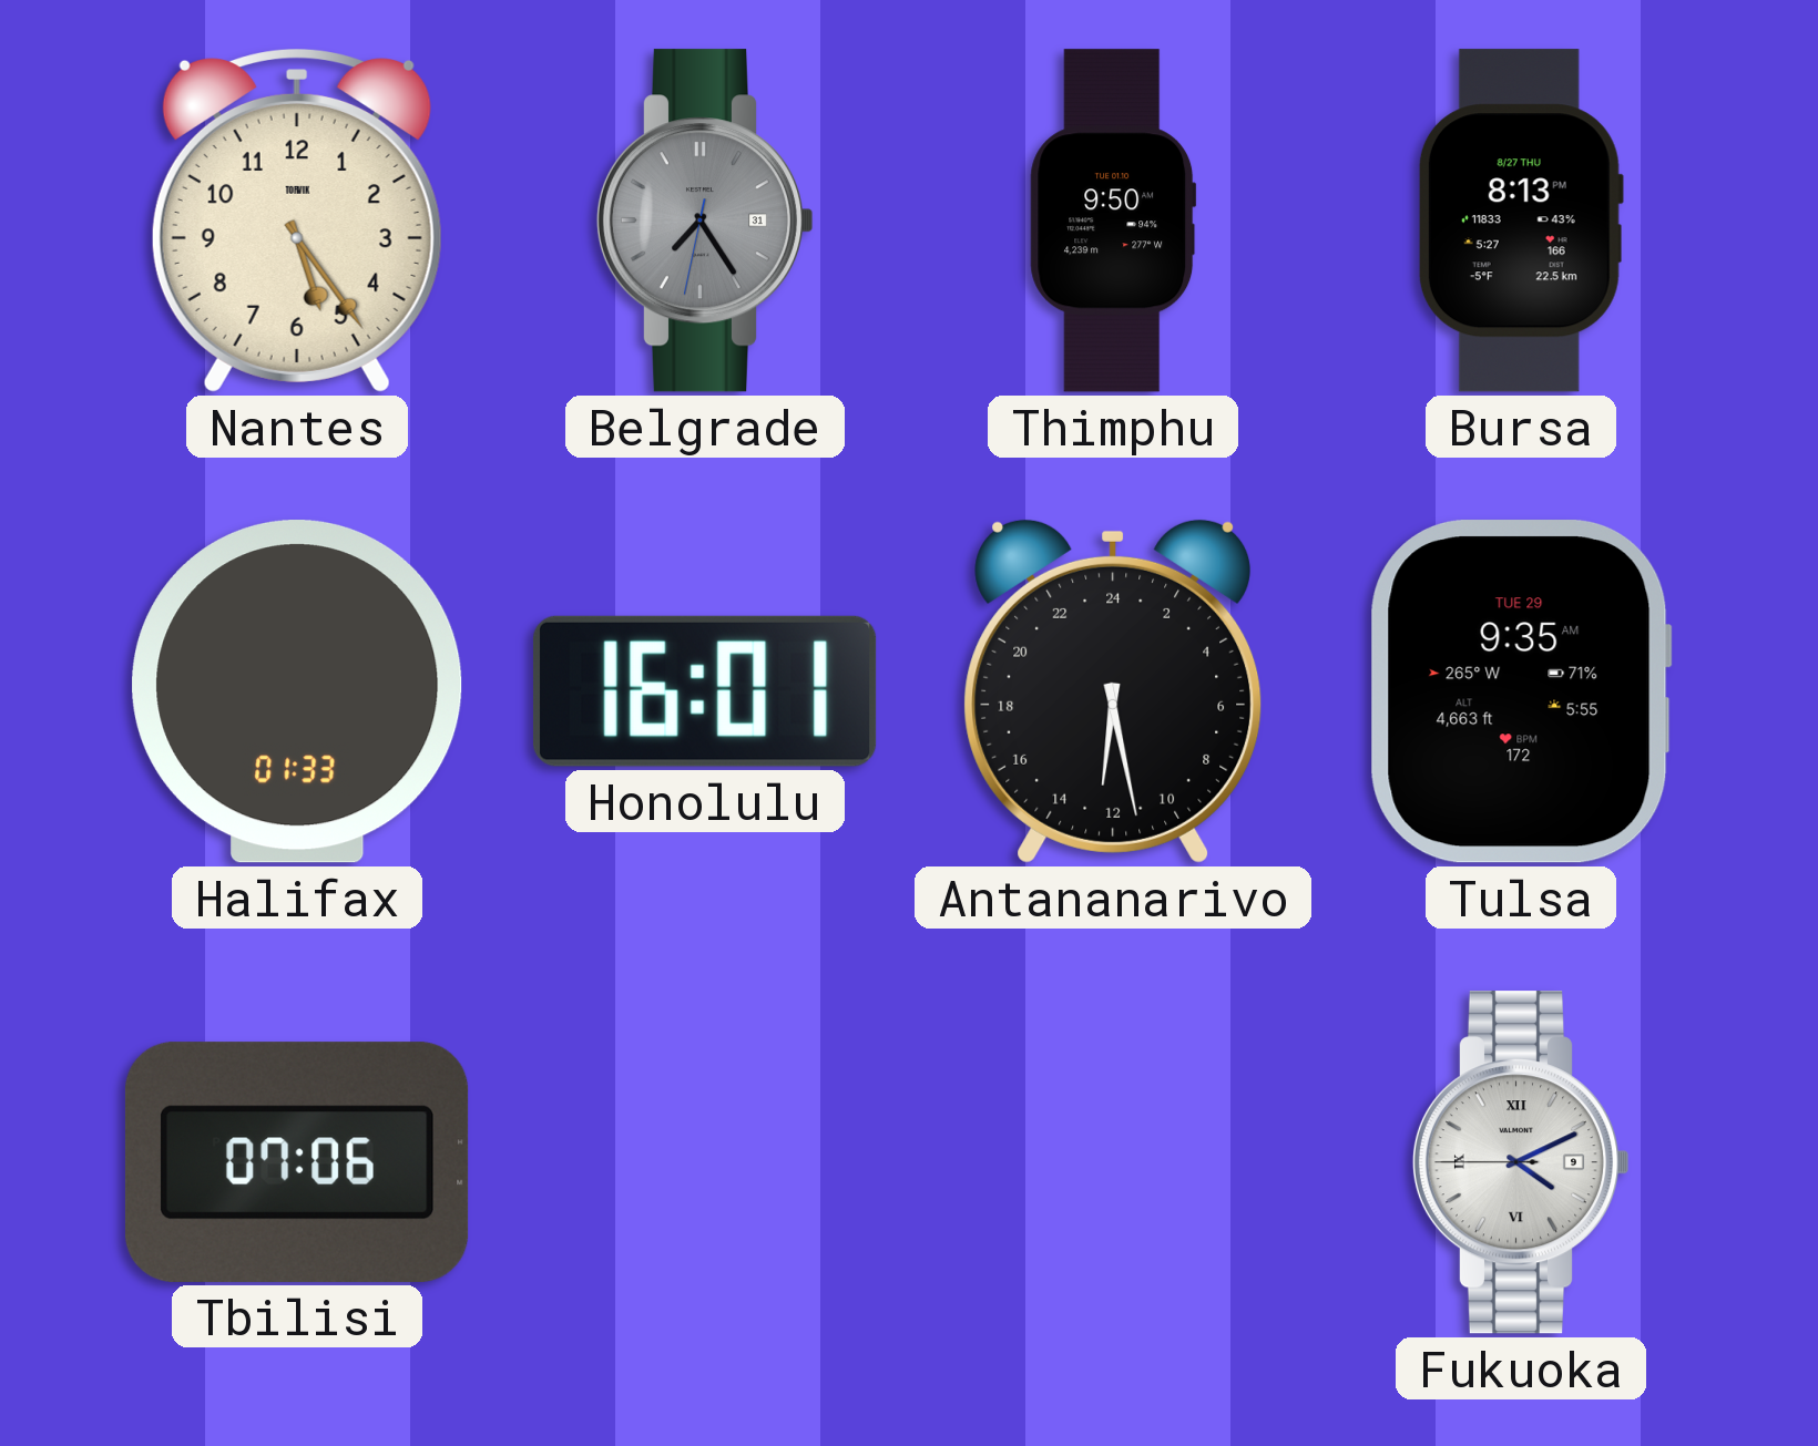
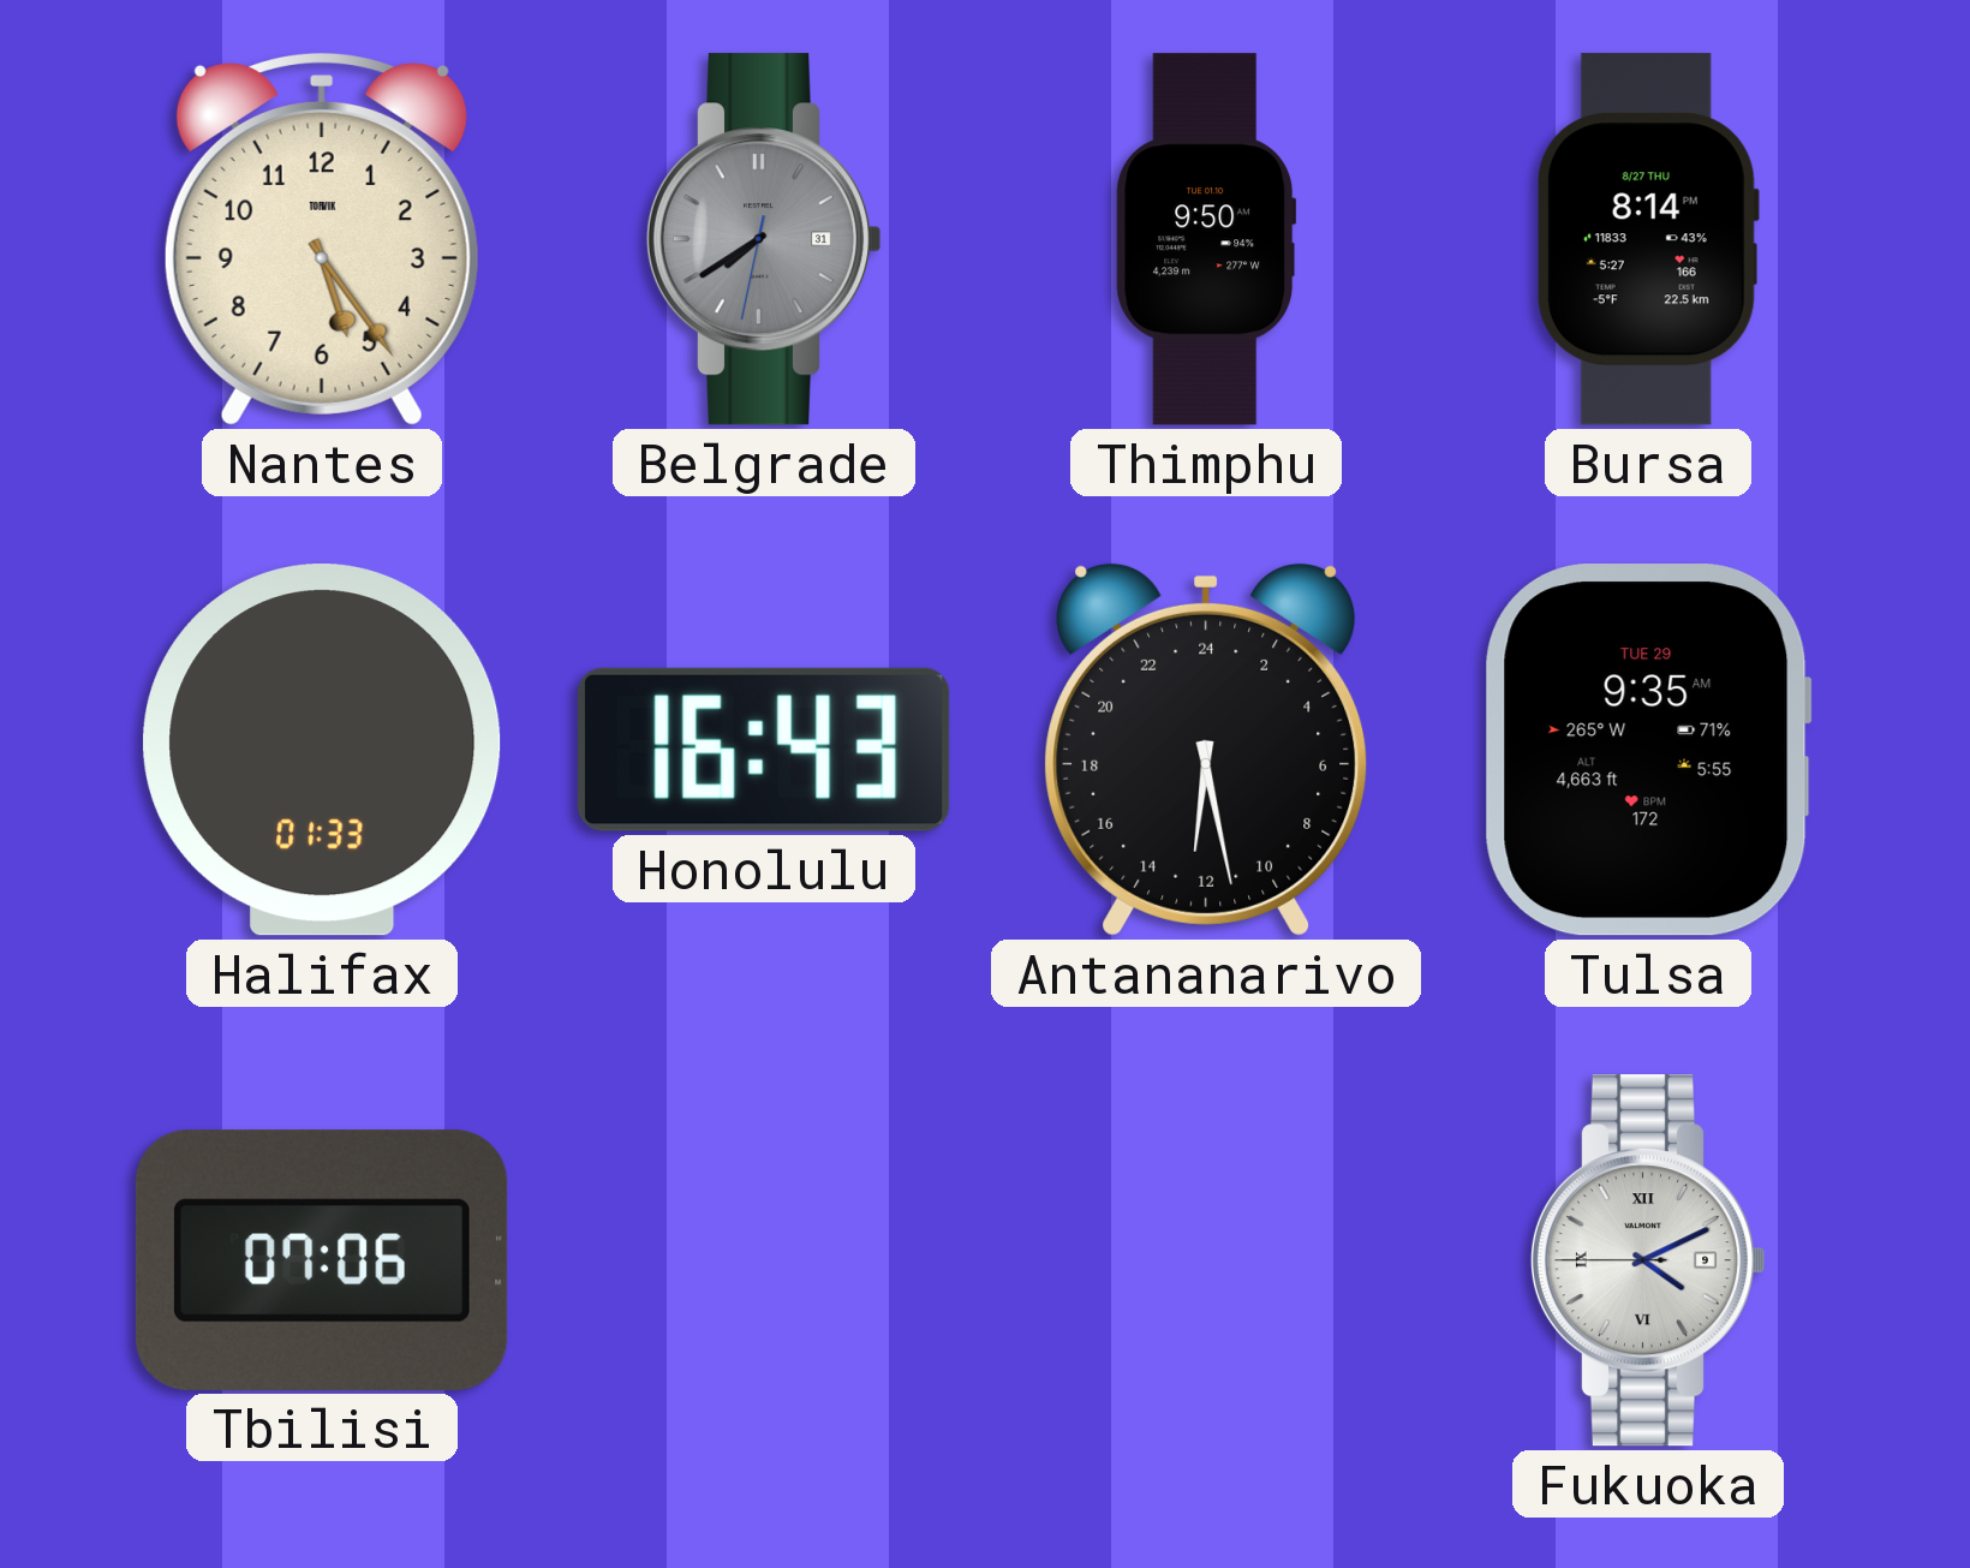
Belgrade: 7:24 -> 7:39
Bursa: 8:13 -> 8:14
Honolulu: 16:01 -> 16:43
